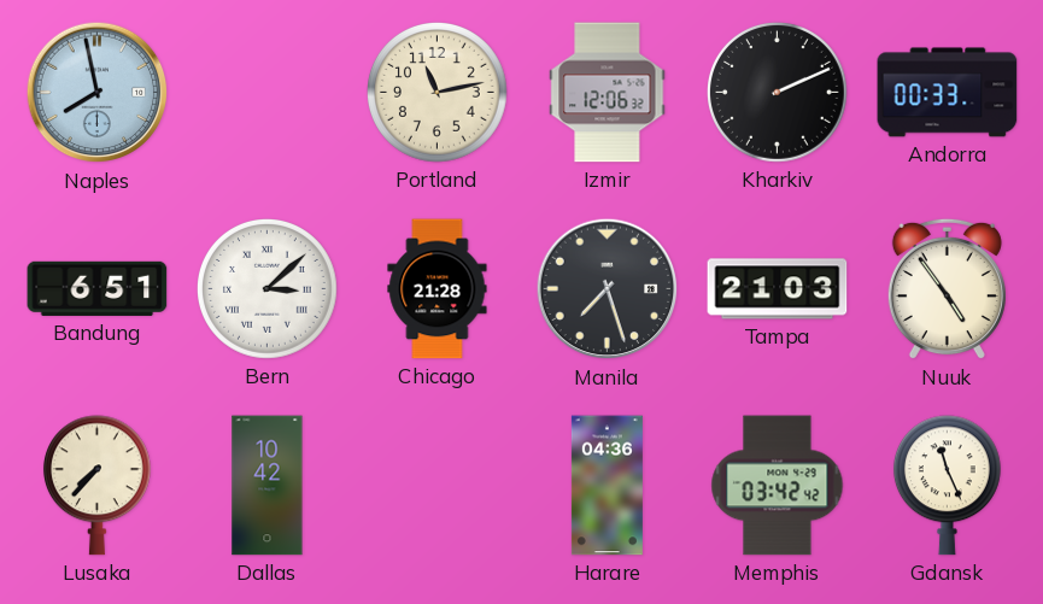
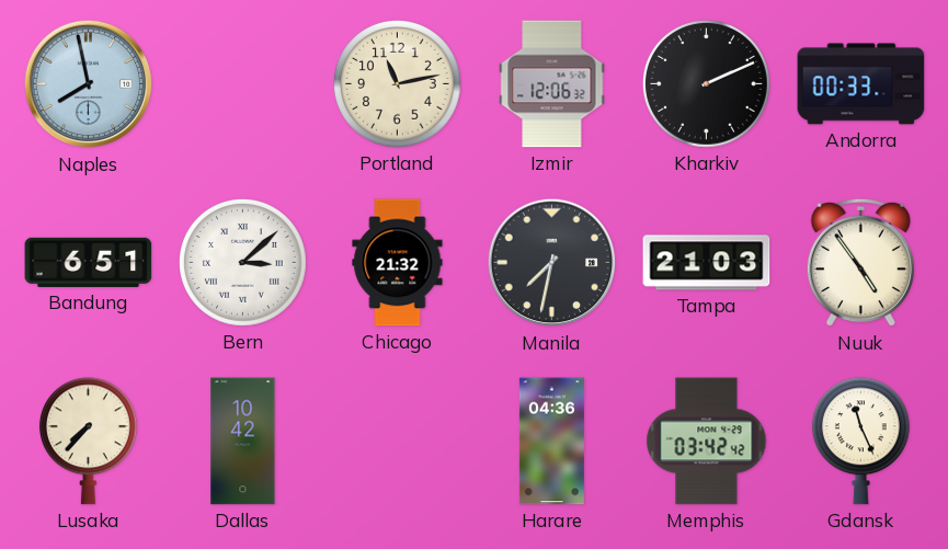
Chicago: 21:28 -> 21:32
Manila: 7:27 -> 7:32
